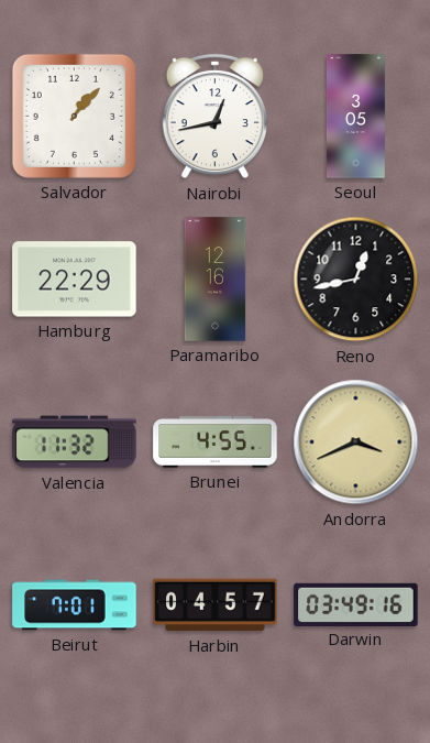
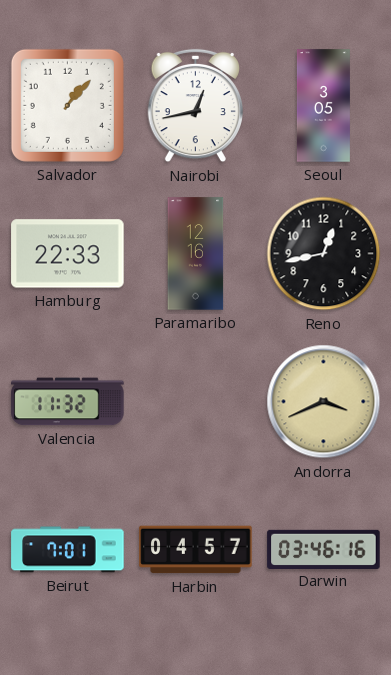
Hamburg: 22:29 -> 22:33
Brunei: 4:55 -> none
Darwin: 03:49 -> 03:46
